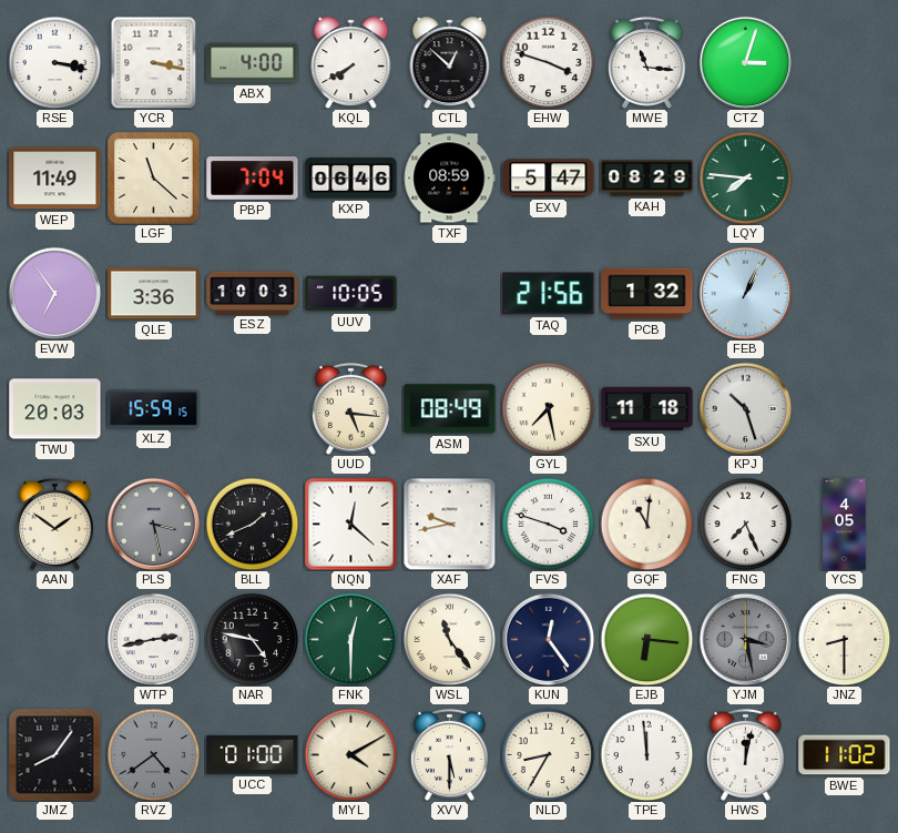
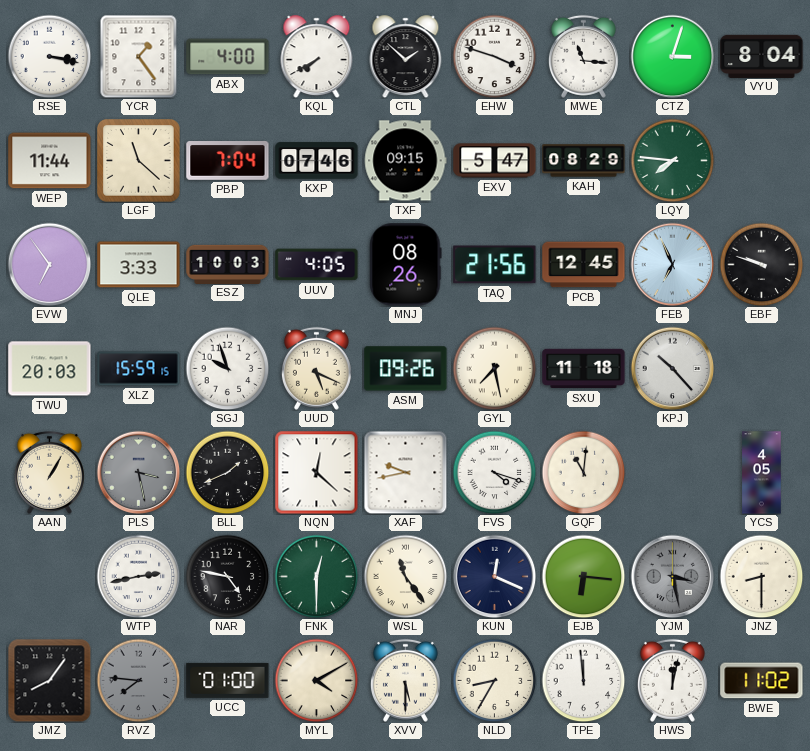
YCR: 3:17 -> 1:24
CTL: 12:52 -> 1:52
VYU: none -> 8:04
WEP: 11:49 -> 11:44
KXP: 06:46 -> 07:46
TXF: 08:59 -> 09:15
QLE: 3:36 -> 3:33
UUV: 10:05 -> 4:05
MNJ: none -> 08:26
PCB: 1:32 -> 12:45
FEB: 1:04 -> 6:56
EBF: none -> 9:48
SGJ: none -> 9:57
UUD: 5:16 -> 5:19
ASM: 08:49 -> 09:26
KPJ: 10:27 -> 10:23
AAN: 1:51 -> 1:05
FVS: 3:48 -> 4:18
FNG: 7:26 -> none
KUN: 12:24 -> 12:19
RVZ: 4:39 -> 7:46
